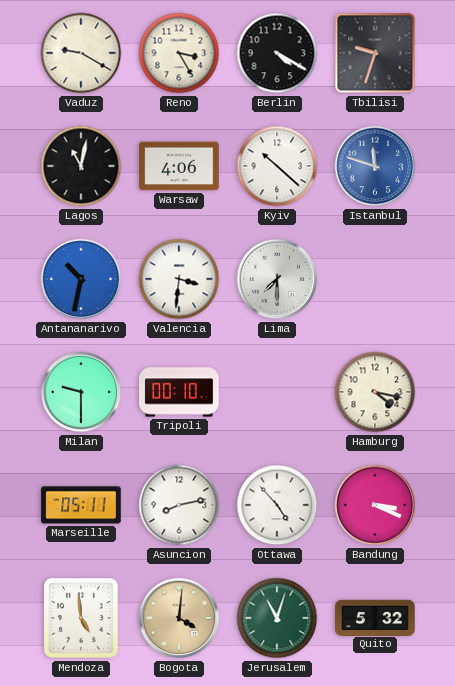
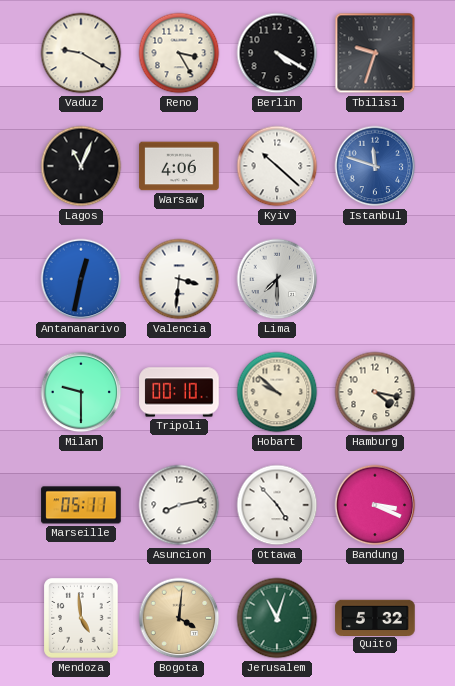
Lagos: 11:02 -> 11:04
Antananarivo: 10:32 -> 12:32
Hobart: none -> 9:52
